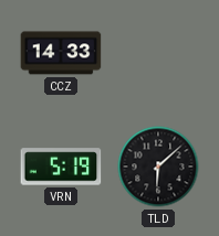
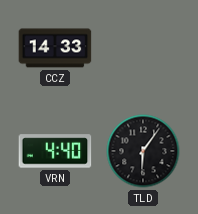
VRN: 5:19 -> 4:40
TLD: 6:08 -> 6:06
